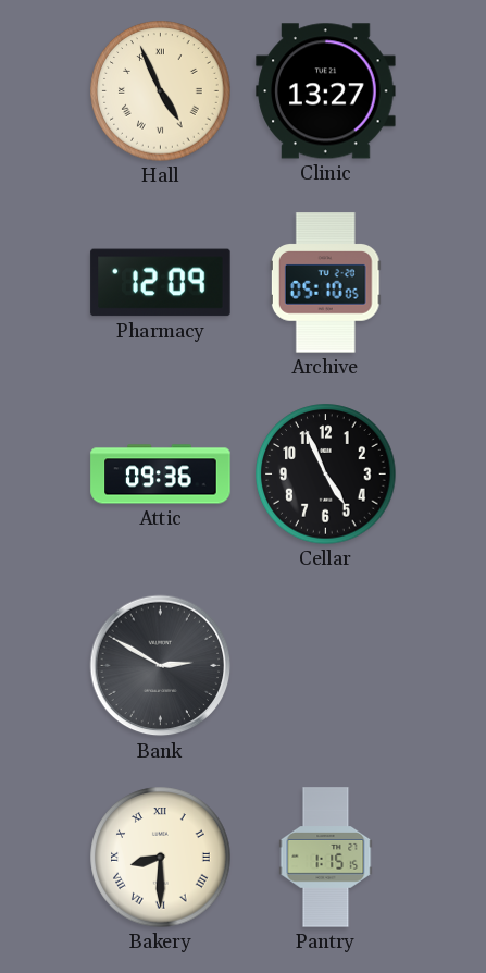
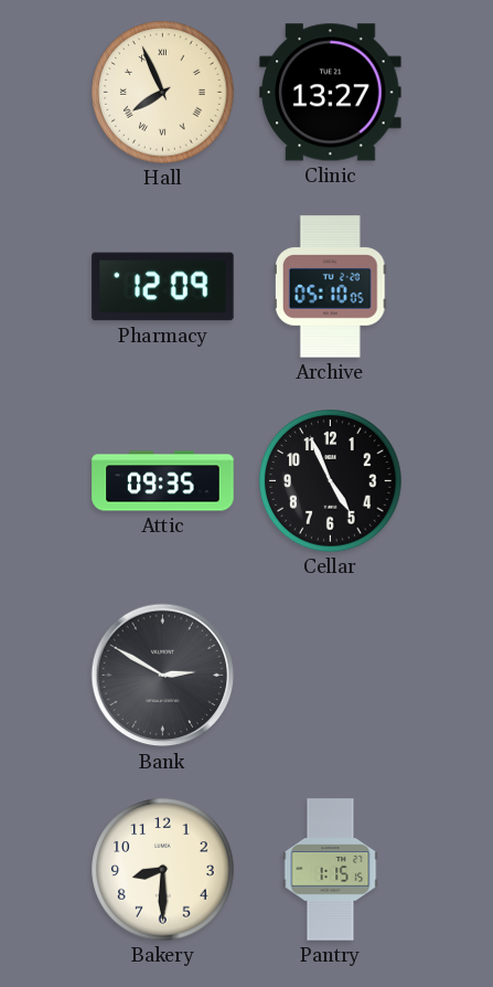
Hall: 4:56 -> 7:56
Attic: 09:36 -> 09:35
Bakery numerals: Roman -> Arabic
